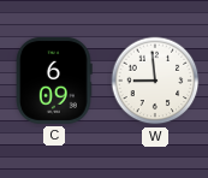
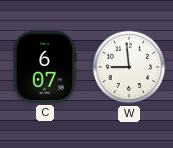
C: 6:09 -> 6:07
